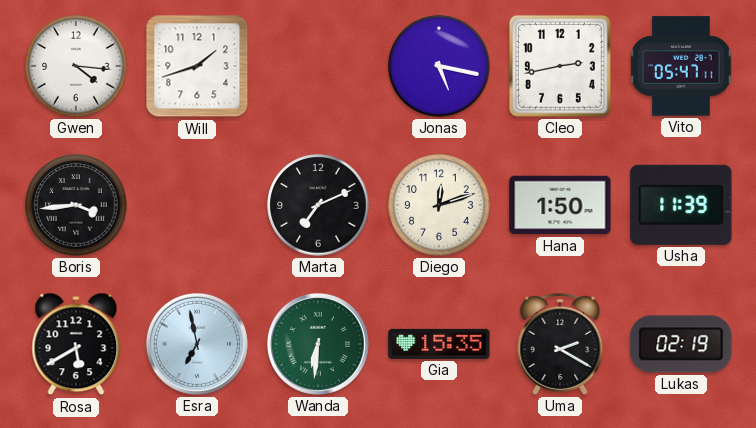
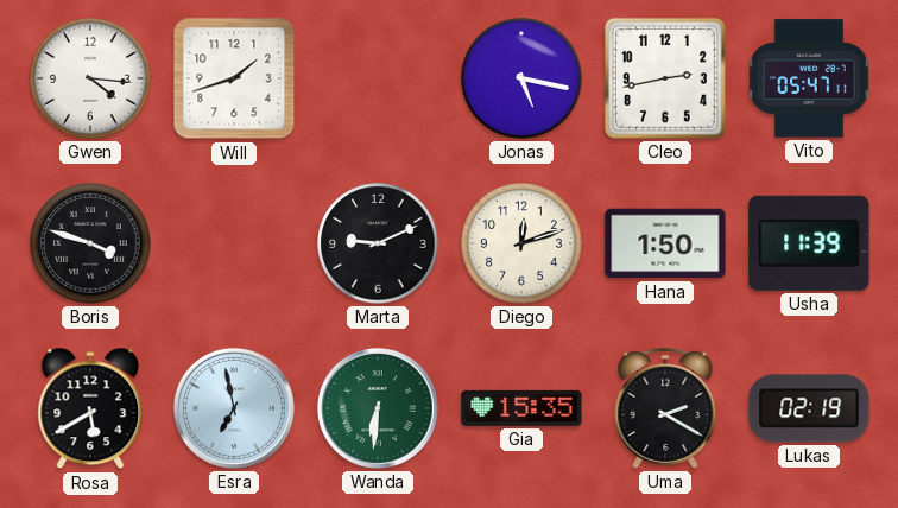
Boris: 3:44 -> 3:48
Marta: 7:11 -> 9:11
